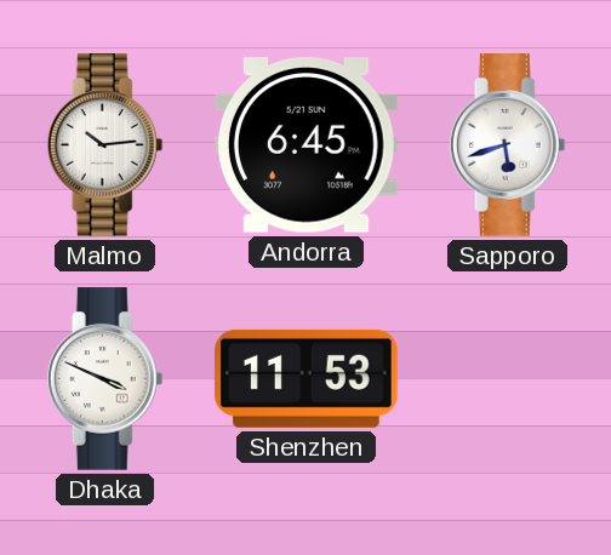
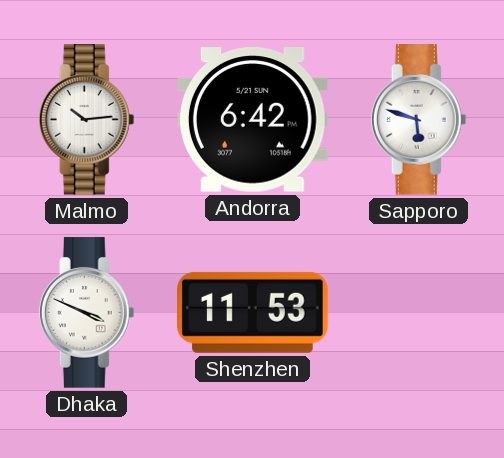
Andorra: 6:45 -> 6:42
Sapporo: 5:42 -> 5:48
